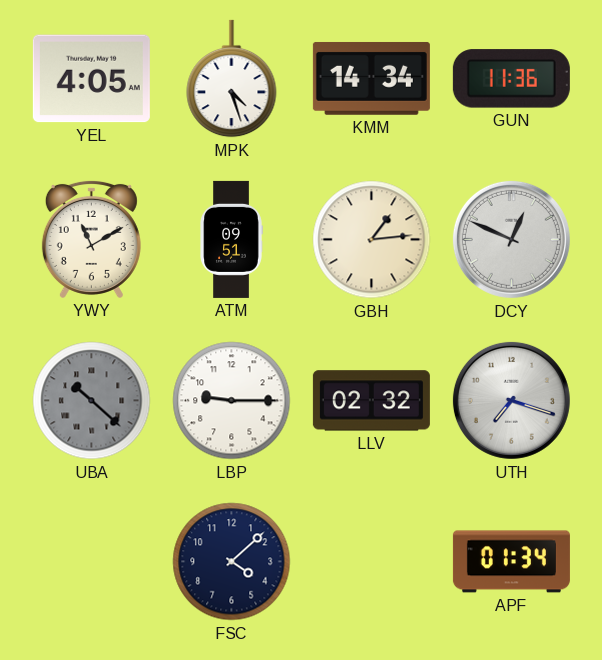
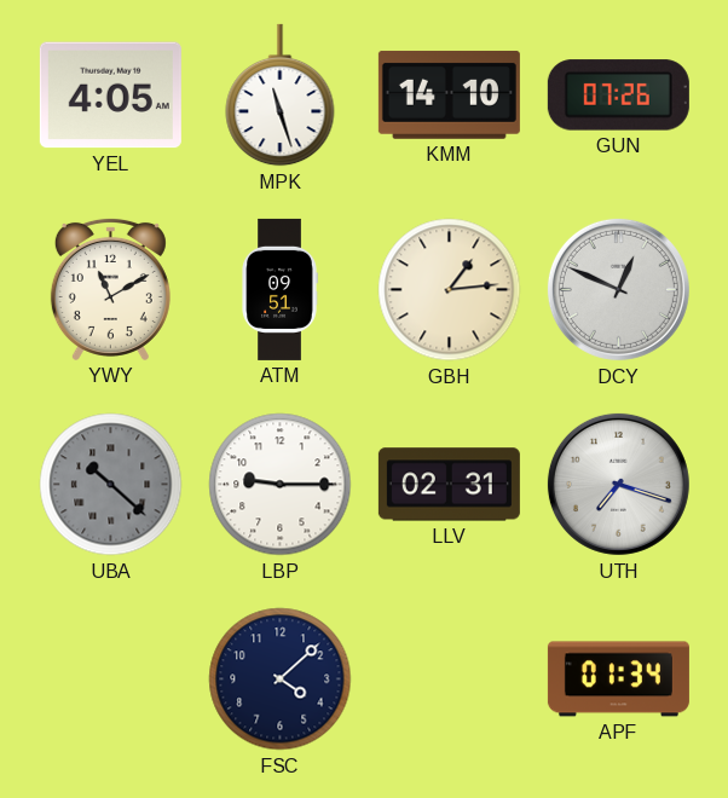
MPK: 4:27 -> 11:27
KMM: 14:34 -> 14:10
GUN: 11:36 -> 07:26
LLV: 02:32 -> 02:31
